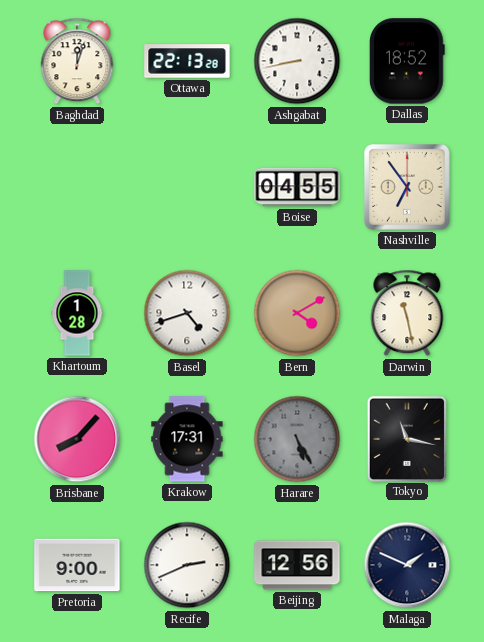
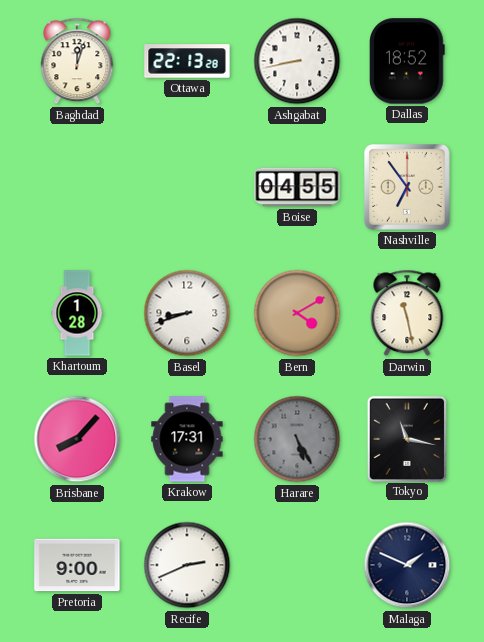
Basel: 4:42 -> 8:42
Beijing: 12:56 -> none
